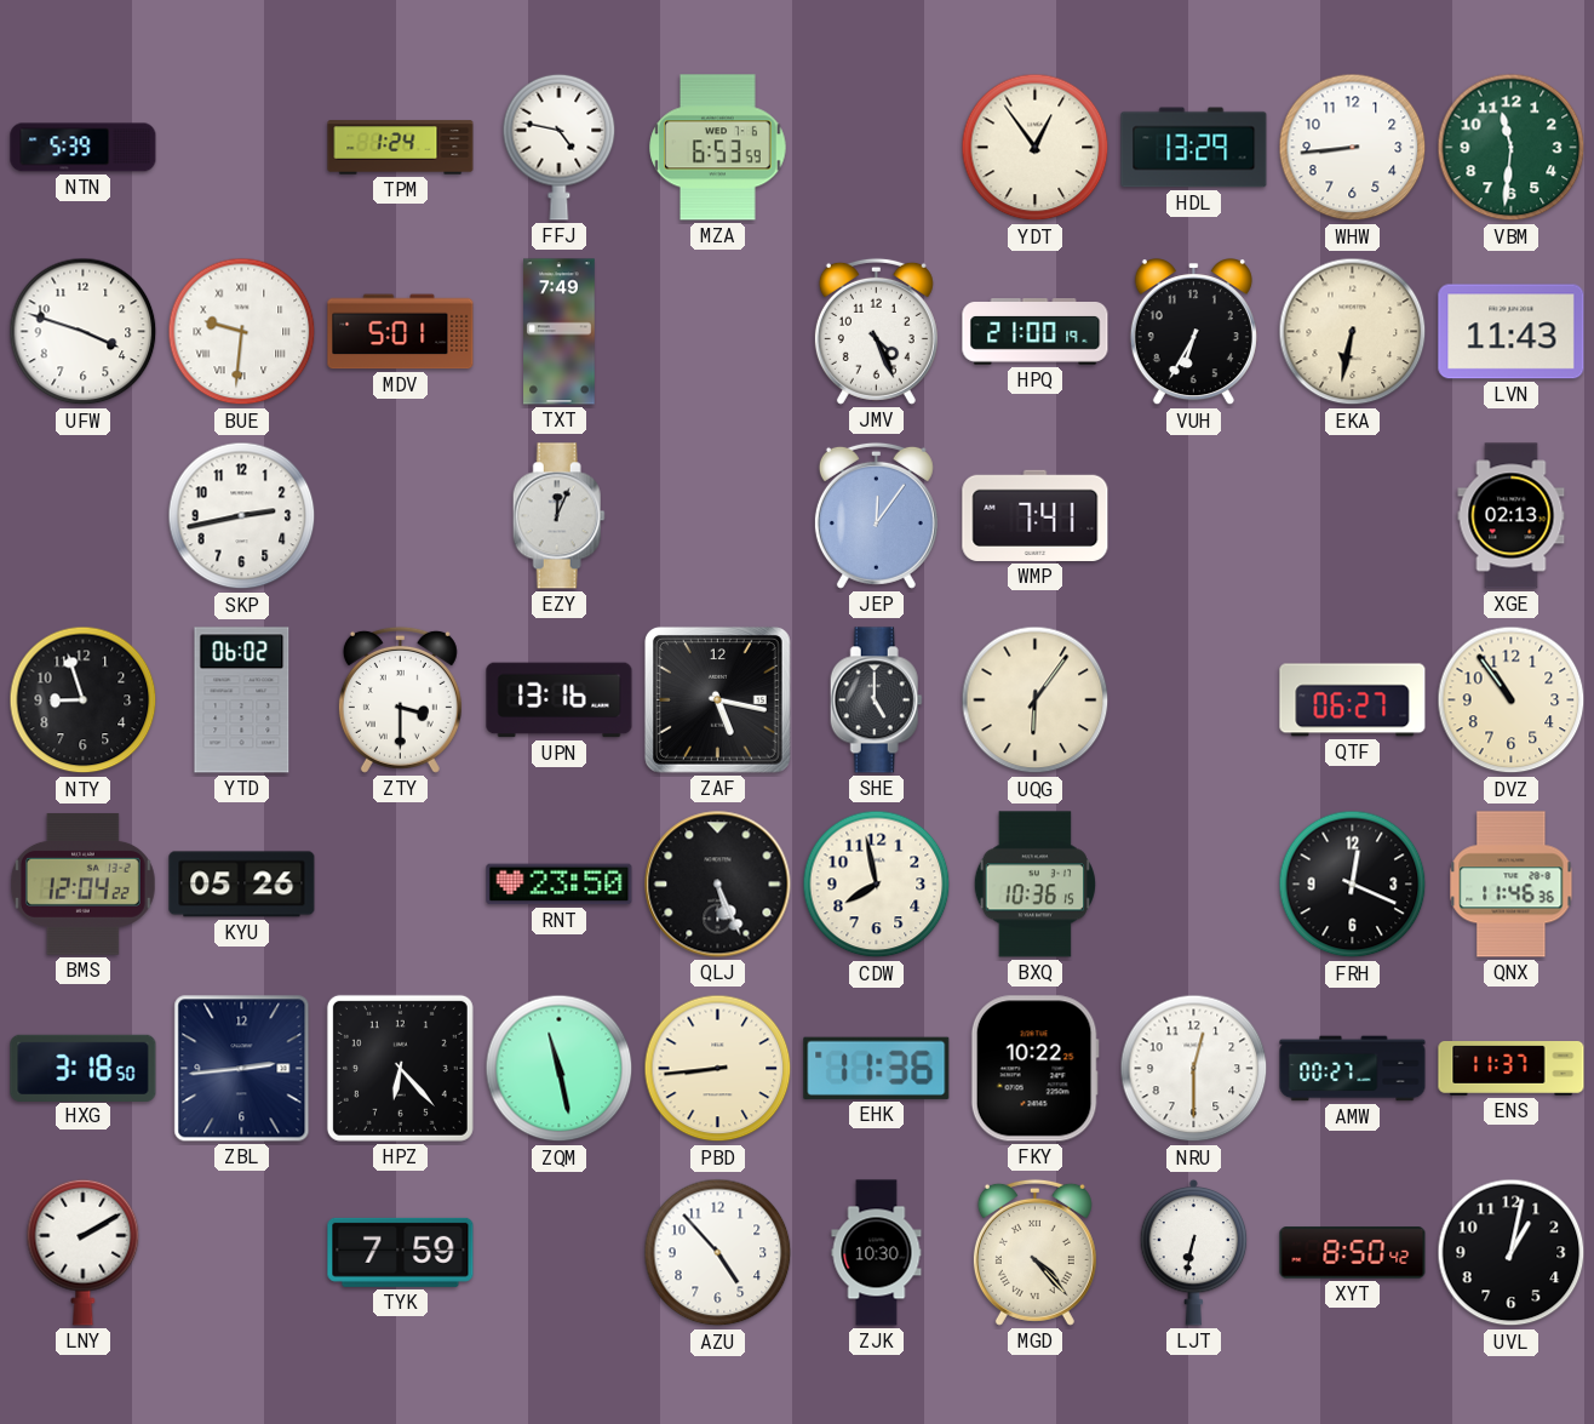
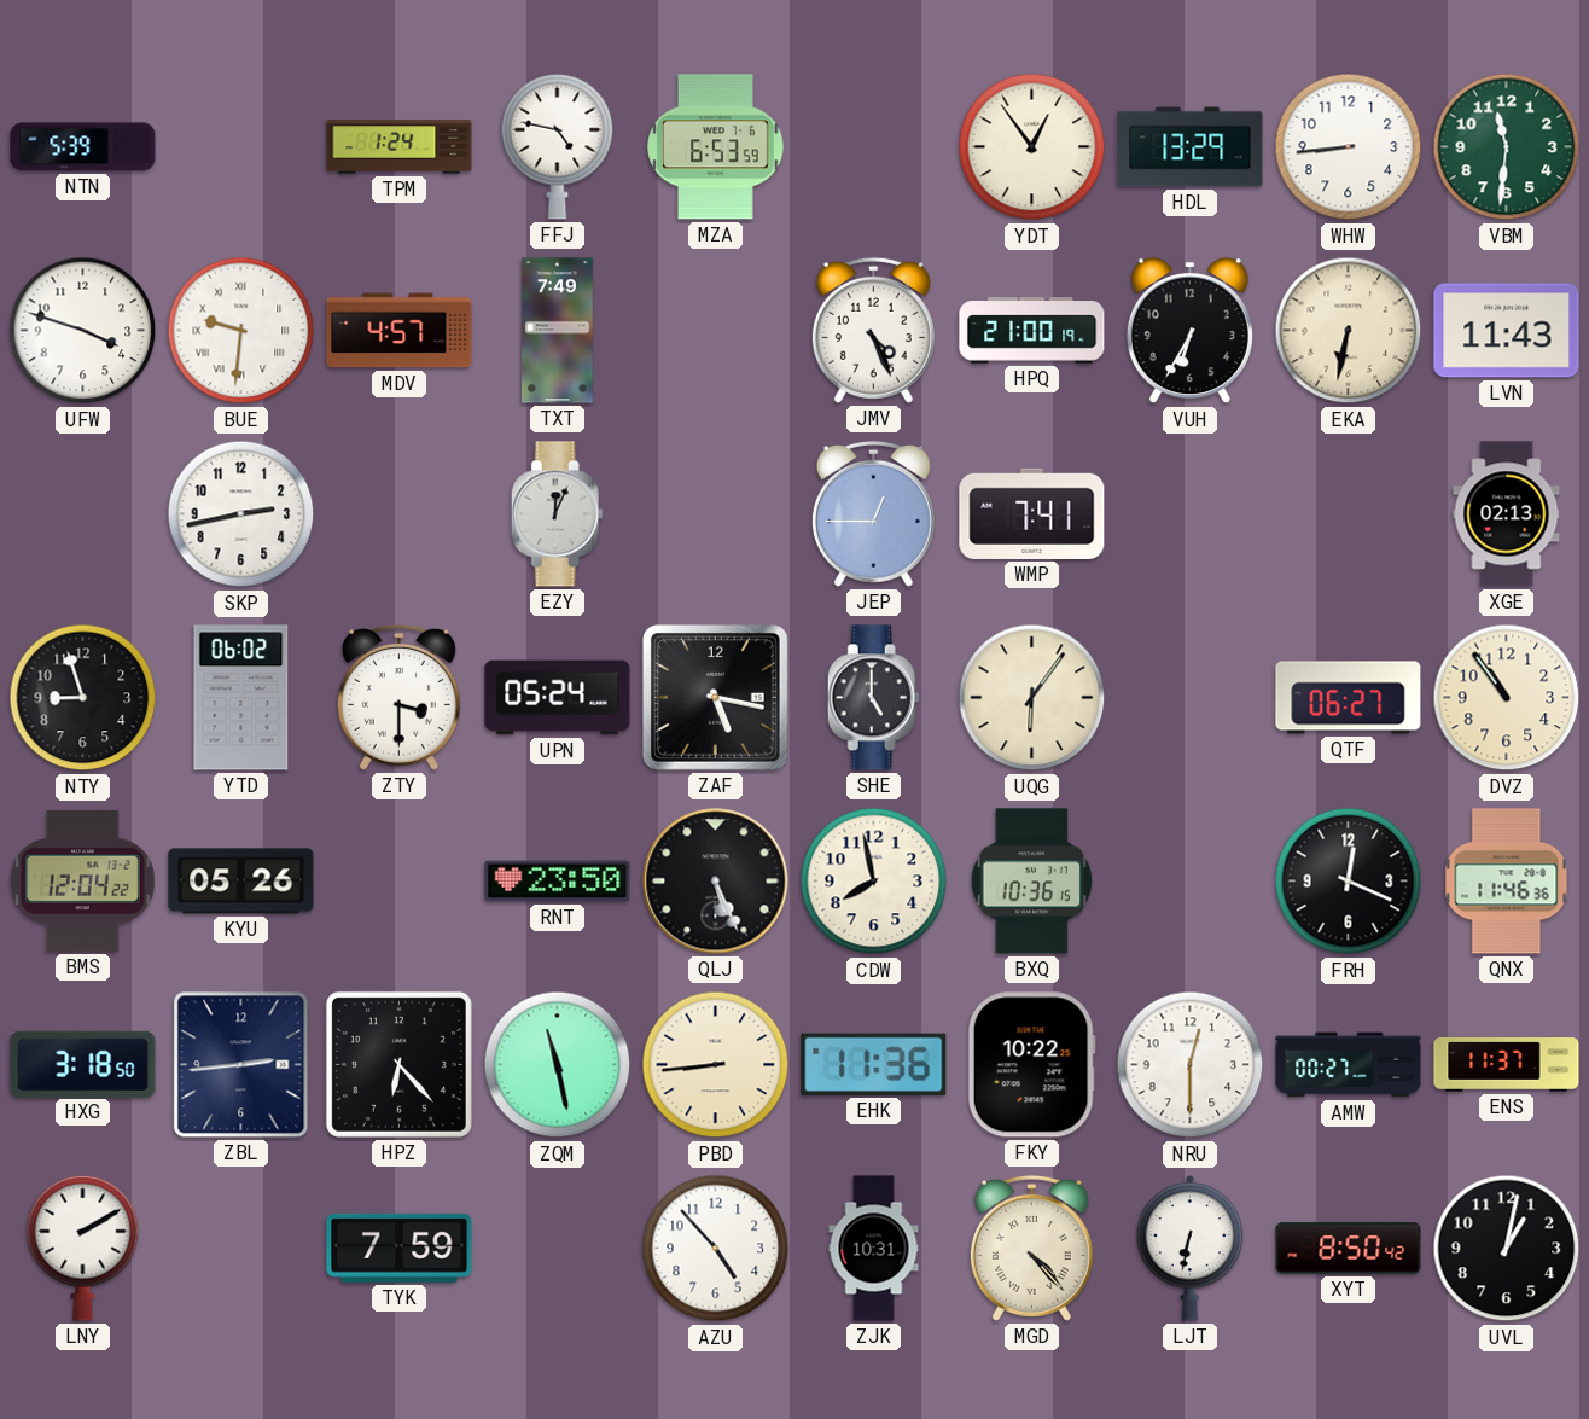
MDV: 5:01 -> 4:57
JEP: 12:06 -> 12:45
UPN: 13:16 -> 05:24
ZJK: 10:30 -> 10:31
